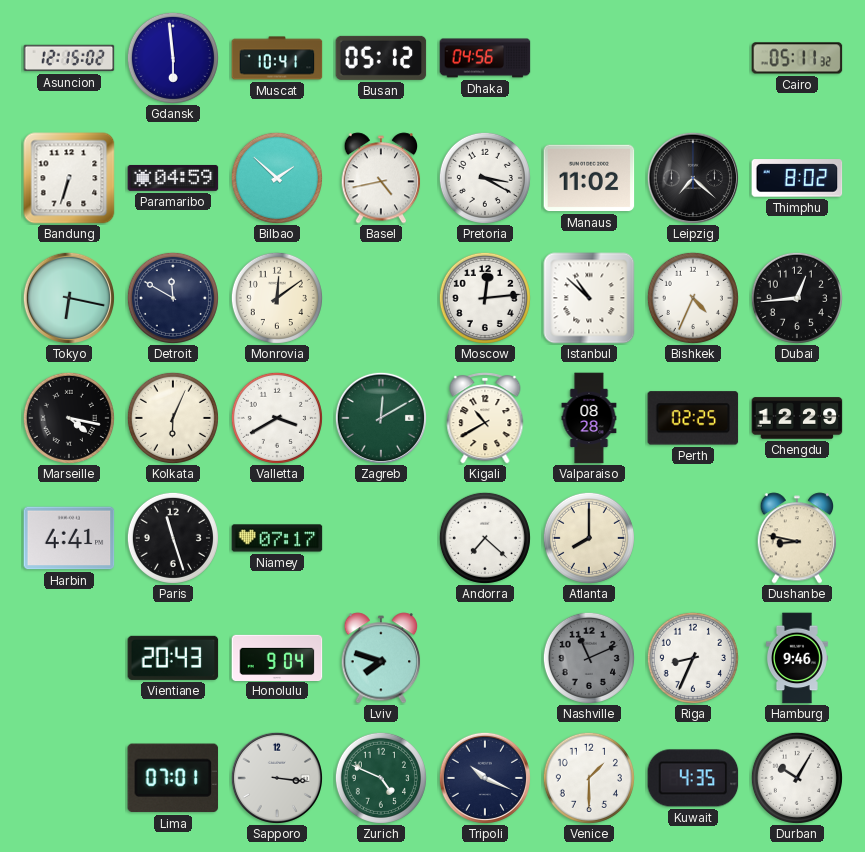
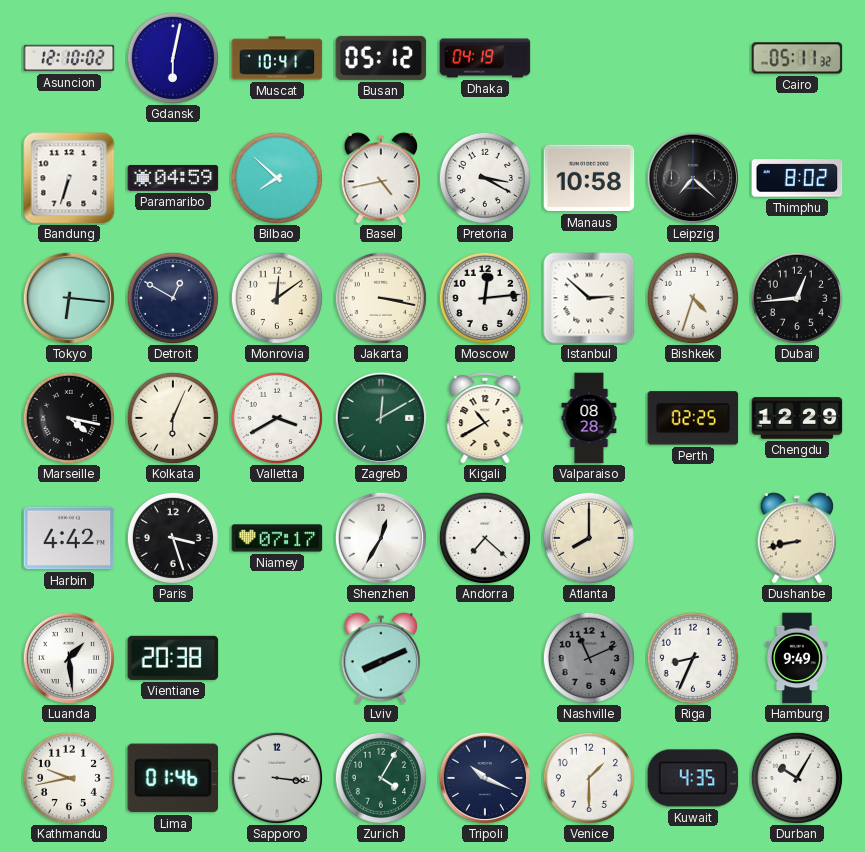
Asuncion: 12:15 -> 12:10
Gdansk: 5:59 -> 6:02
Dhaka: 04:56 -> 04:19
Bilbao: 1:52 -> 7:52
Manaus: 11:02 -> 10:58
Tokyo: 6:17 -> 6:16
Detroit: 11:50 -> 12:50
Jakarta: none -> 3:17
Istanbul: 10:52 -> 2:52
Bishkek: 4:34 -> 4:33
Harbin: 4:41 -> 4:42
Paris: 11:27 -> 3:27
Shenzhen: none -> 12:35
Dushanbe: 8:47 -> 8:43
Luanda: none -> 1:29
Vientiane: 20:43 -> 20:38
Honolulu: 9:04 -> none
Lviv: 7:48 -> 8:11
Hamburg: 9:46 -> 9:49
Kathmandu: none -> 9:43
Lima: 07:01 -> 01:46
Zurich: 4:49 -> 4:05
